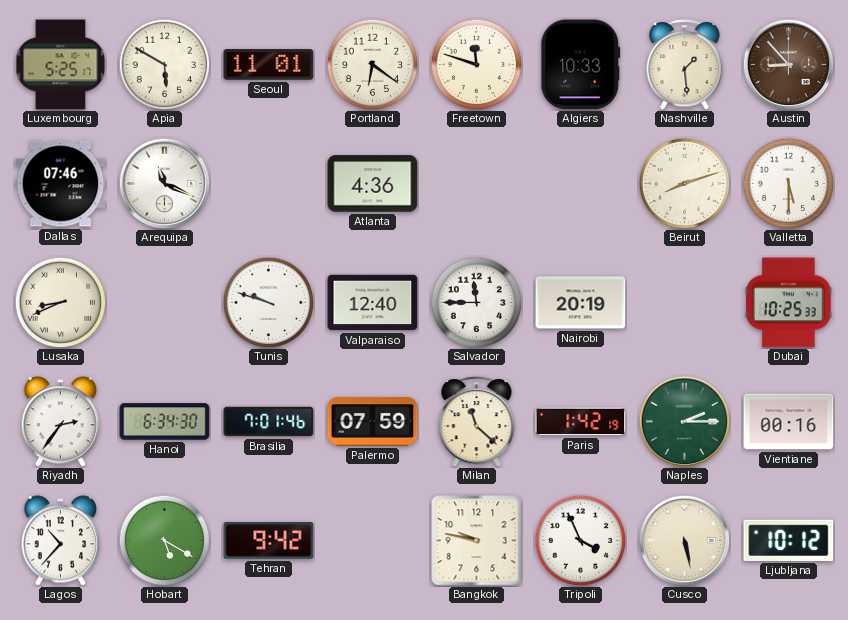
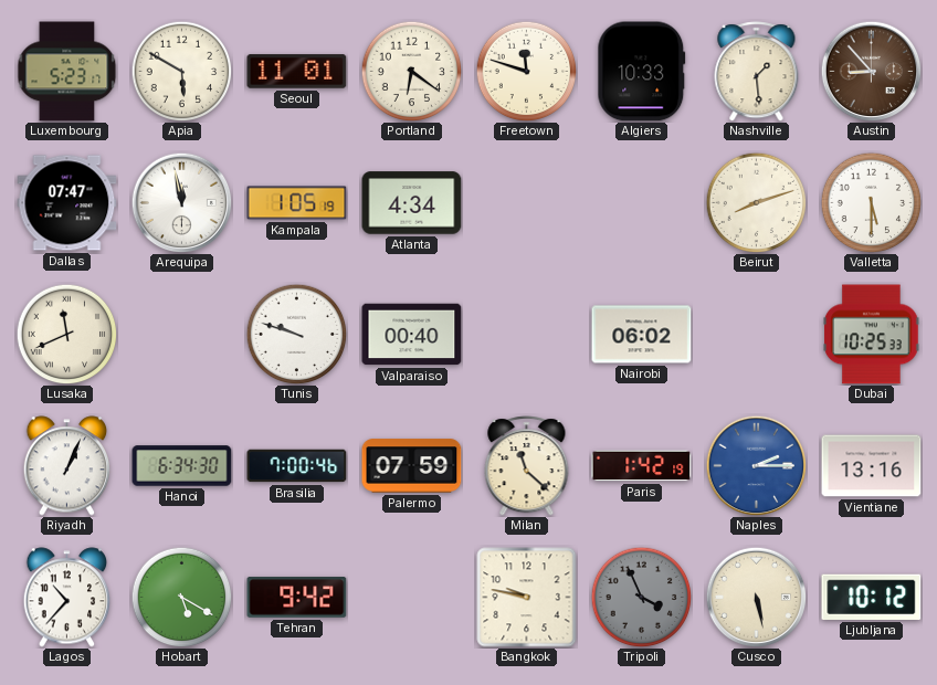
Luxembourg: 5:25 -> 5:23
Dallas: 07:46 -> 07:47
Arequipa: 11:19 -> 11:58
Kampala: none -> 1:05
Atlanta: 4:36 -> 4:34
Lusaka: 8:41 -> 11:41
Valparaiso: 12:40 -> 00:40
Salvador: 11:45 -> none
Nairobi: 20:19 -> 06:02
Riyadh: 2:36 -> 1:04
Brasilia: 7:01 -> 7:00
Naples dial: green -> blue
Vientiane: 00:16 -> 13:16
Tripoli dial: white -> grey
